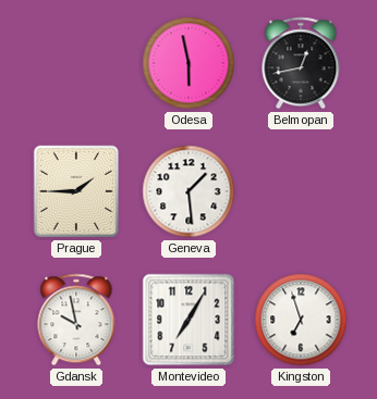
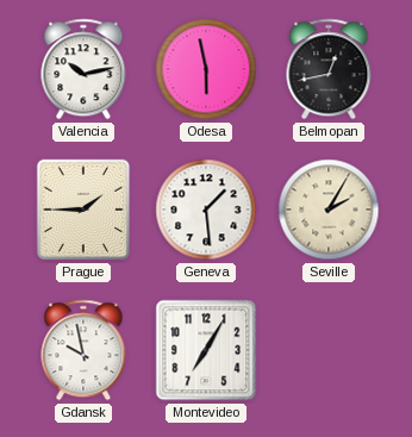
Valencia: none -> 10:13
Seville: none -> 2:05
Kingston: 6:57 -> none
